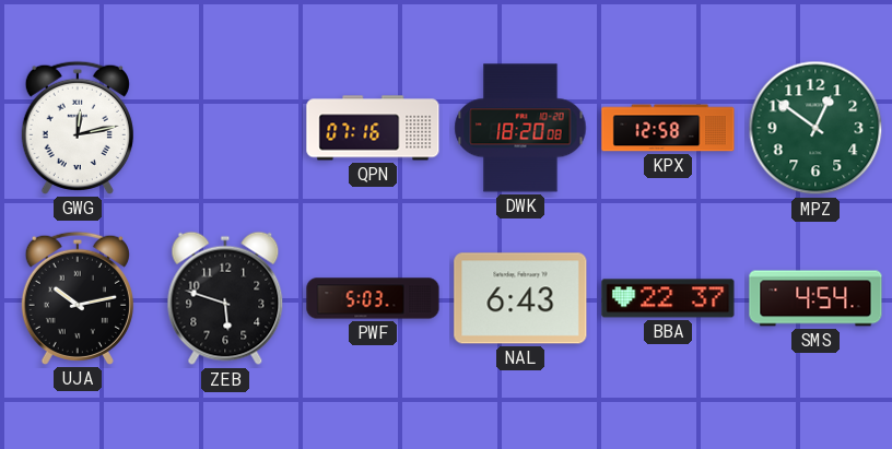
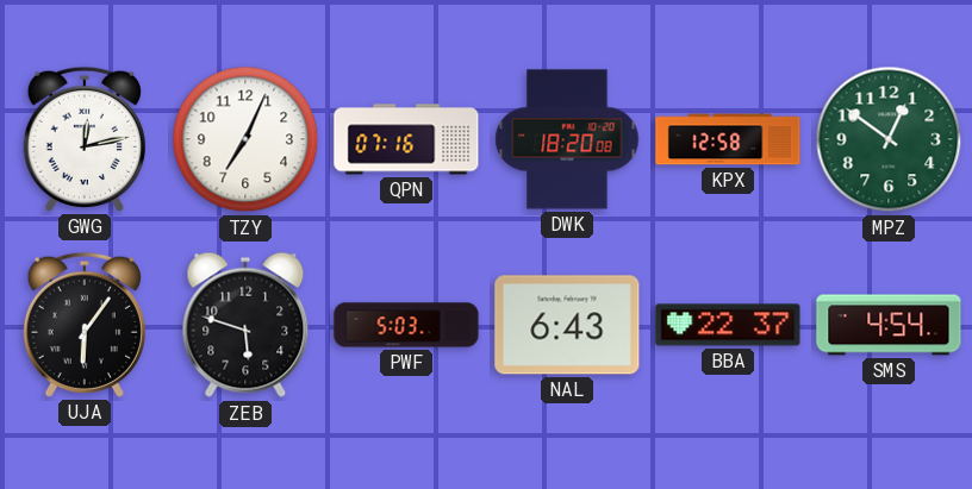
TZY: none -> 7:04
UJA: 10:13 -> 6:06
